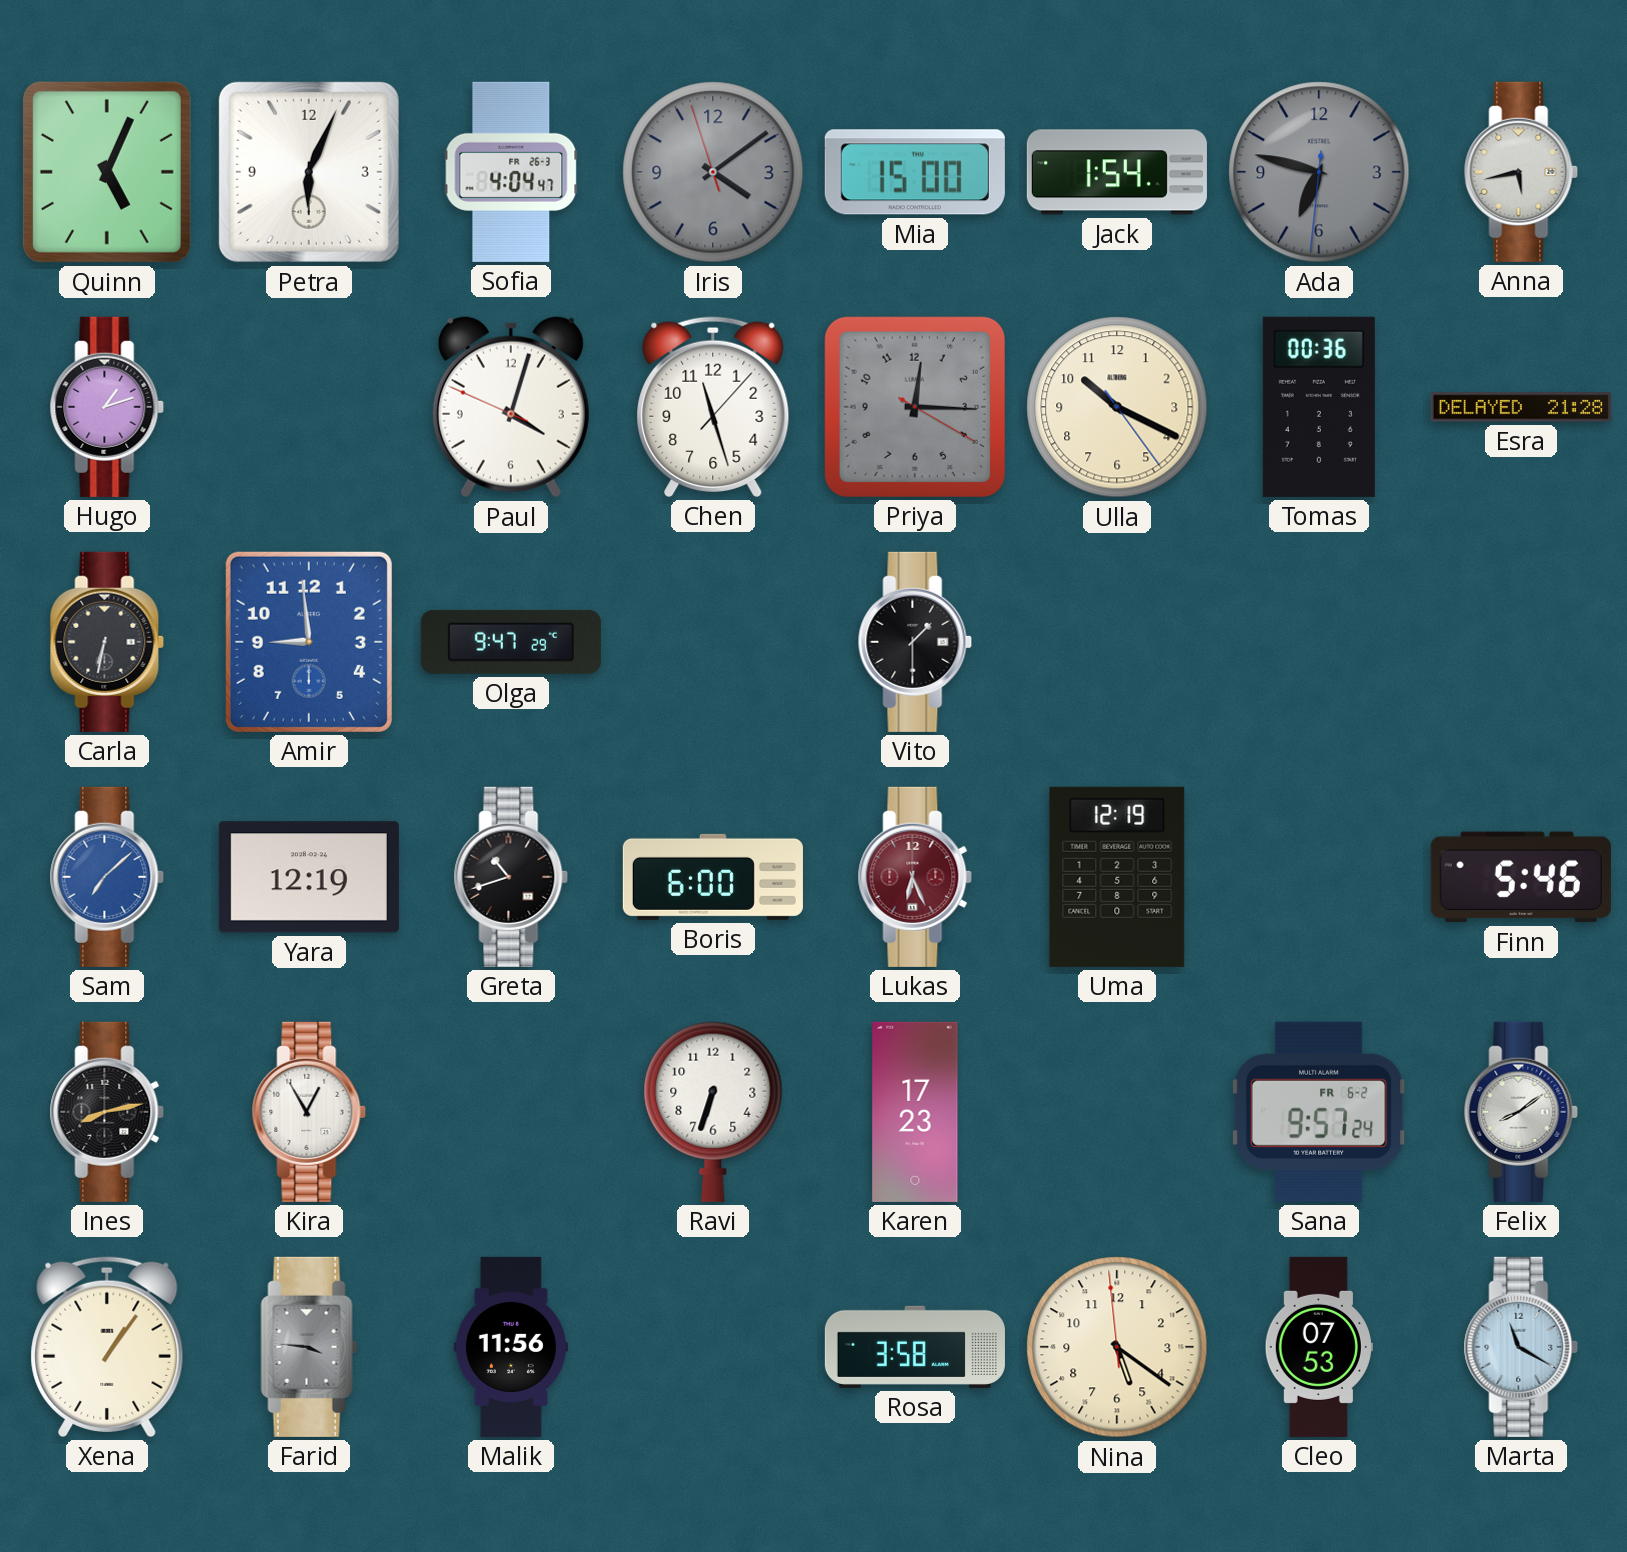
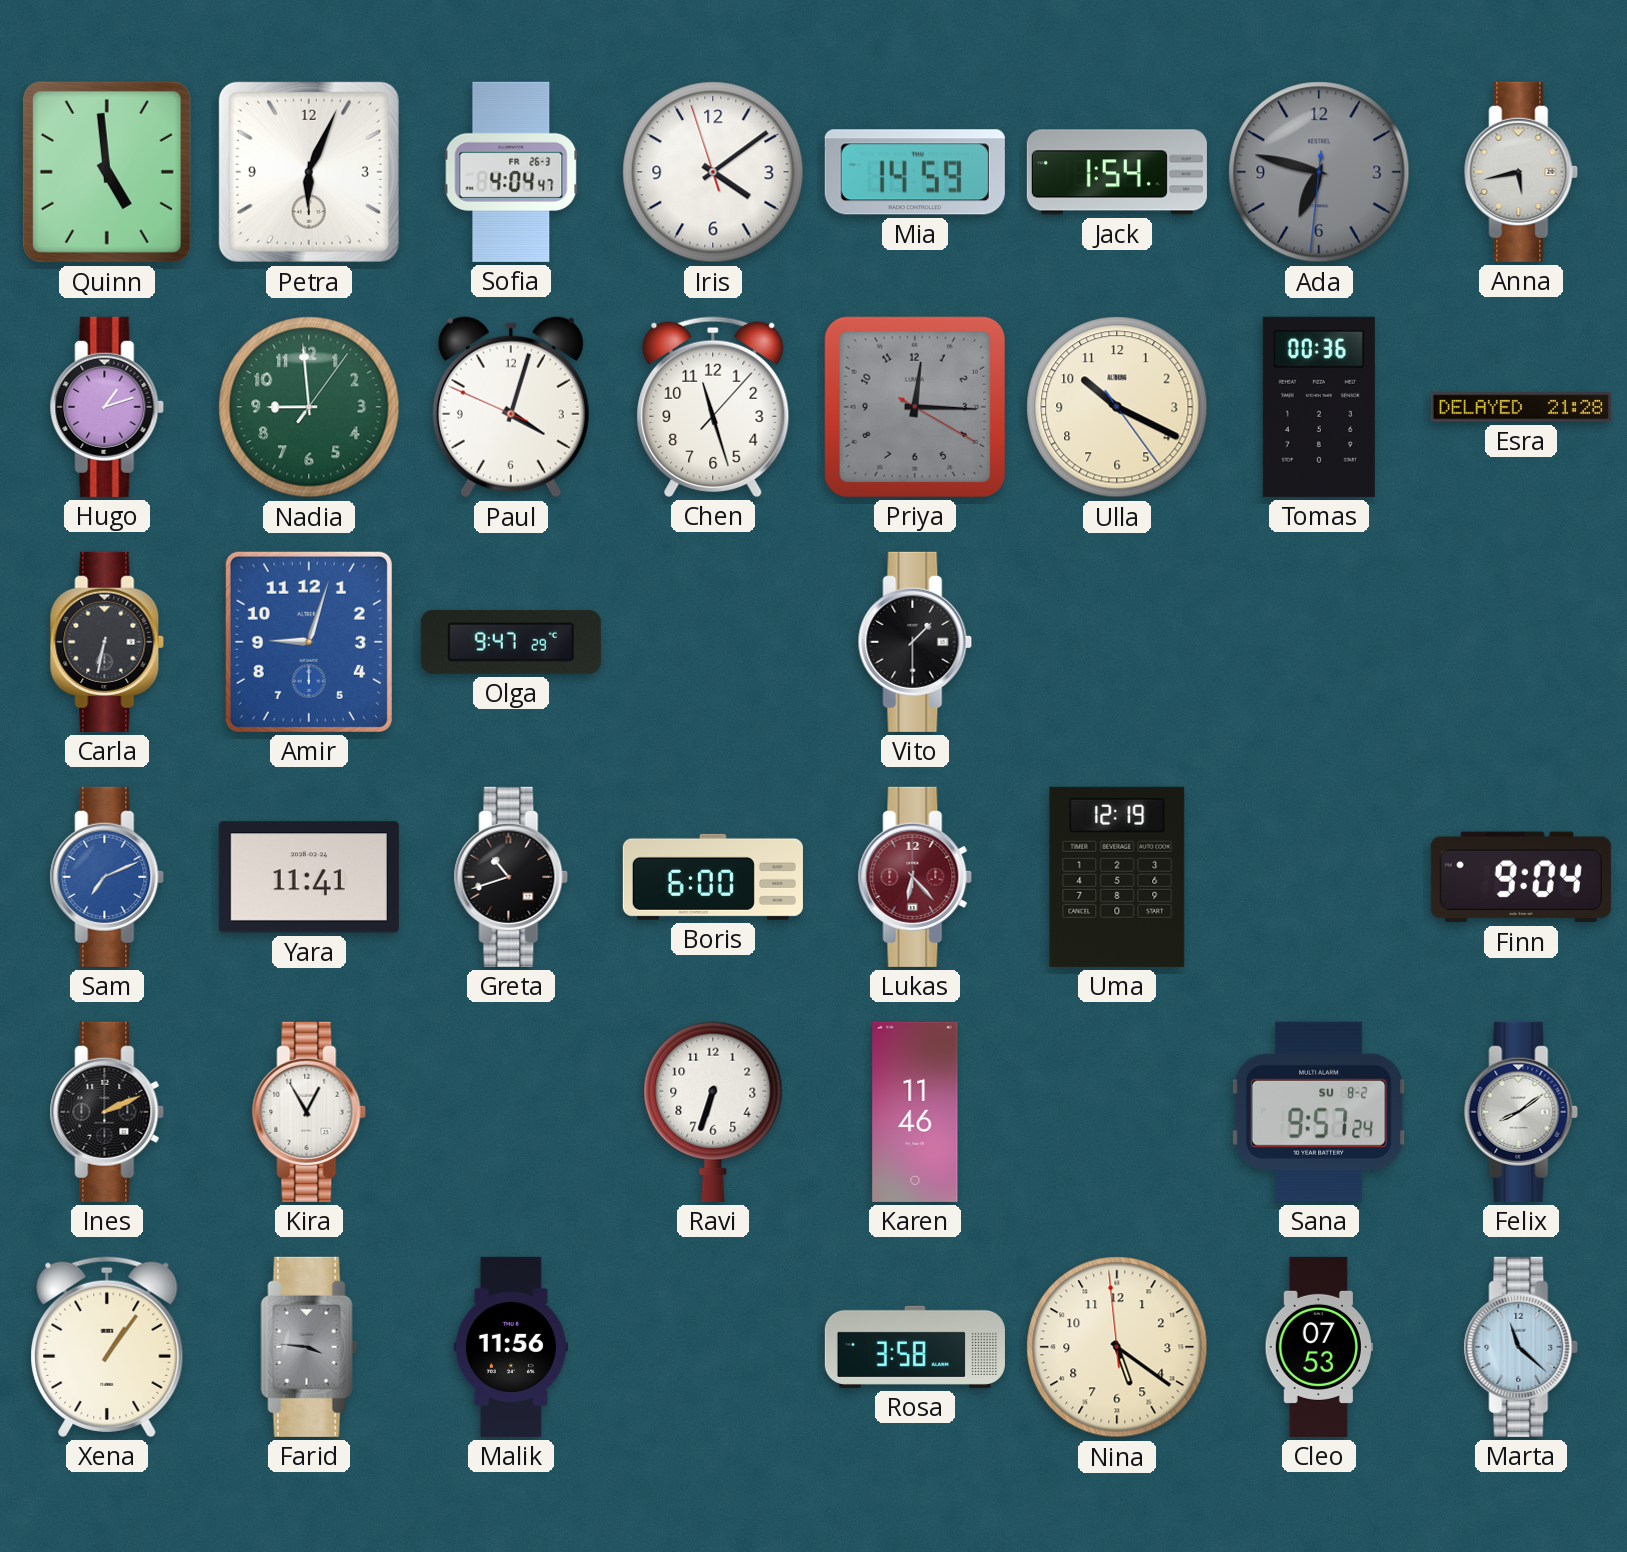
Quinn: 5:04 -> 4:59
Iris dial: grey -> white
Mia: 15:00 -> 14:59
Nadia: none -> 8:59
Amir: 8:59 -> 9:03
Sam: 7:08 -> 7:11
Yara: 12:19 -> 11:41
Lukas: 6:26 -> 6:23
Finn: 5:46 -> 9:04
Ines: 8:13 -> 2:11
Karen: 17:23 -> 11:46
Sana date: FR 6-2 -> SU 8-2
Marta: 11:20 -> 11:22
